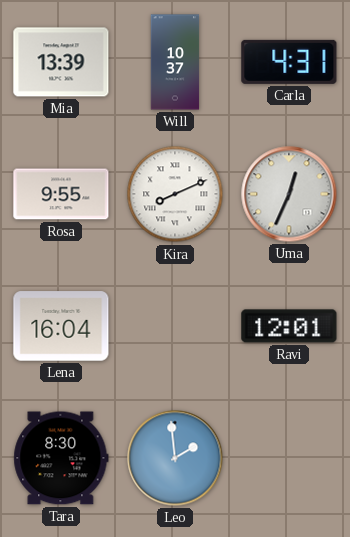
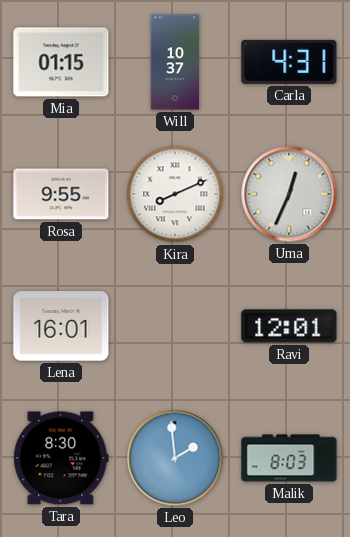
Mia: 13:39 -> 01:15
Lena: 16:04 -> 16:01
Malik: none -> 8:03
